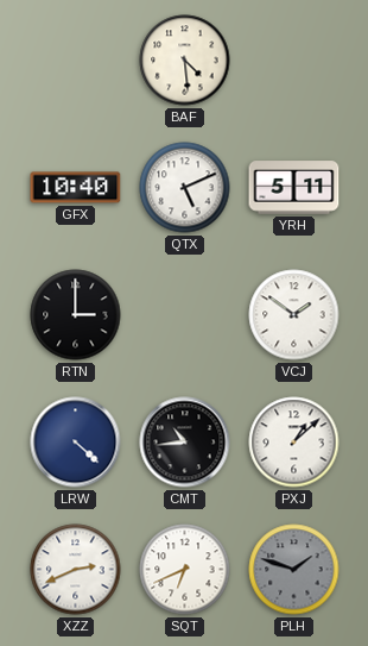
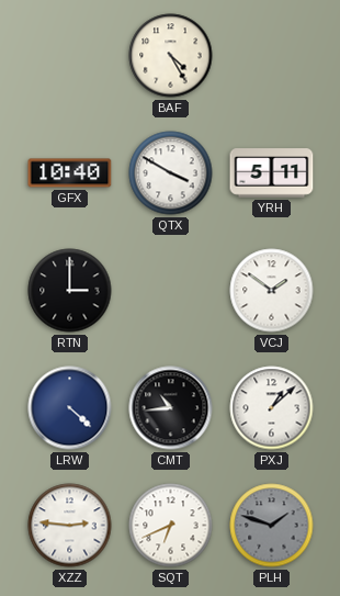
BAF: 4:29 -> 4:25
QTX: 5:11 -> 3:50
XZZ: 2:41 -> 2:46
